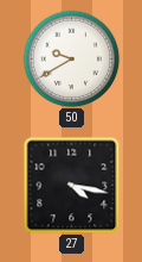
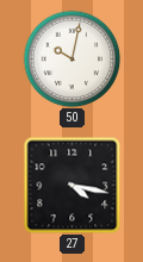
50: 9:40 -> 10:02
